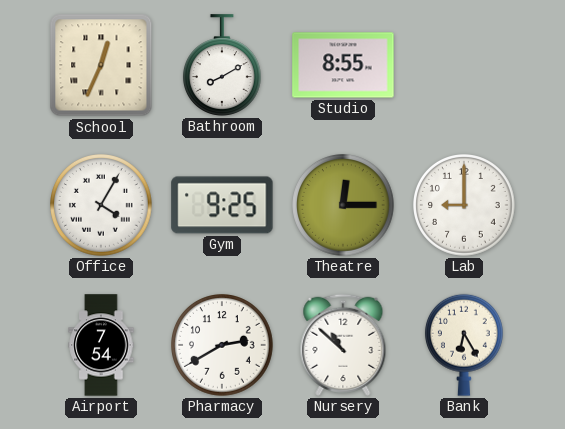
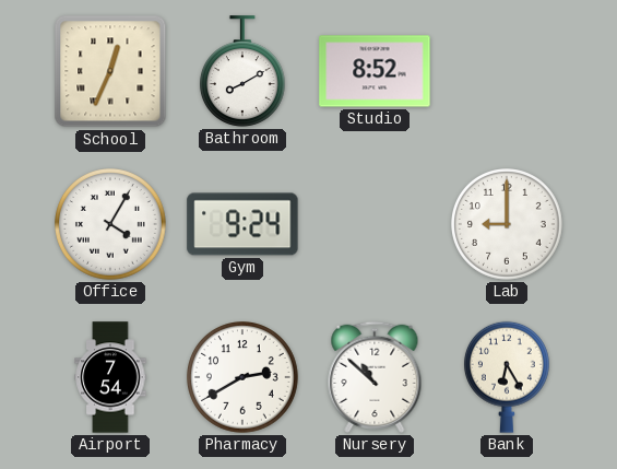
Studio: 8:55 -> 8:52
Gym: 9:25 -> 9:24
Theatre: 12:15 -> none
